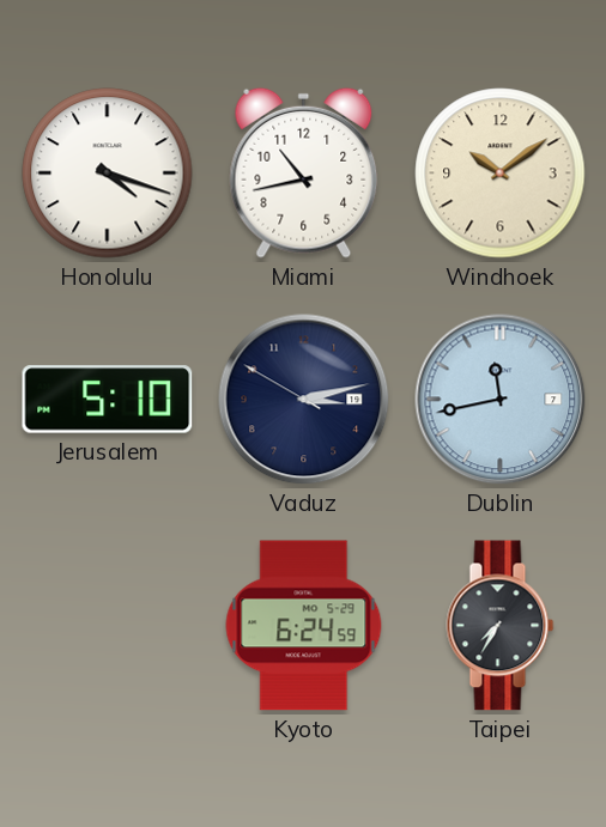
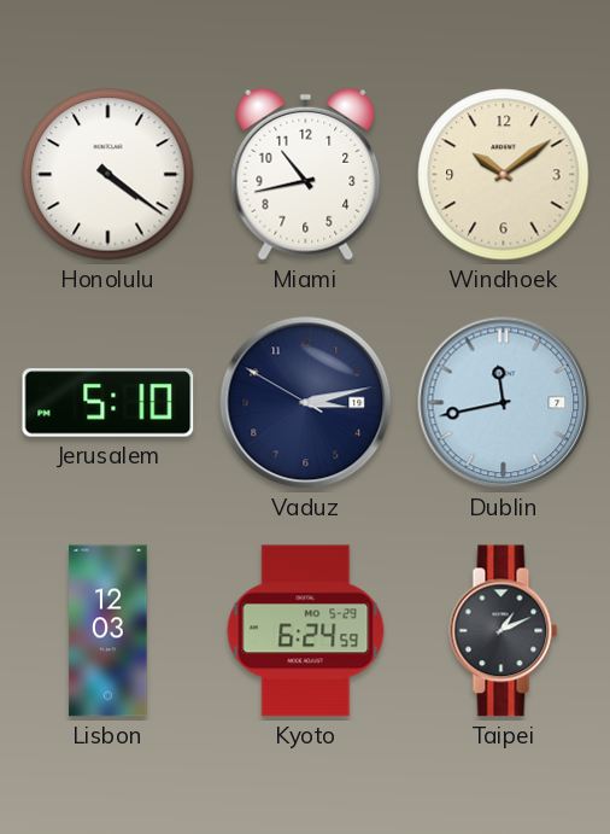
Honolulu: 4:18 -> 4:21
Lisbon: none -> 12:03
Taipei: 7:35 -> 1:11
